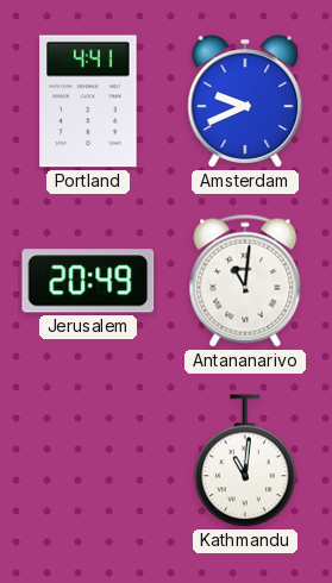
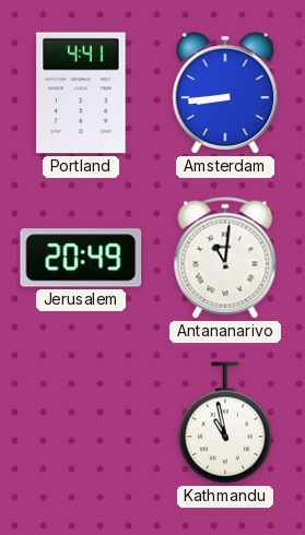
Amsterdam: 9:41 -> 8:44
Kathmandu: 11:01 -> 10:58
